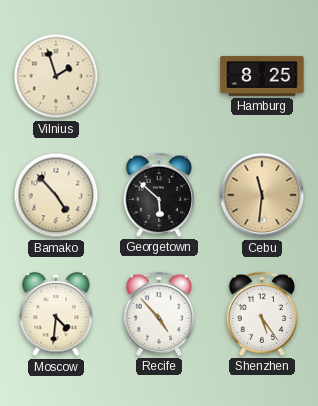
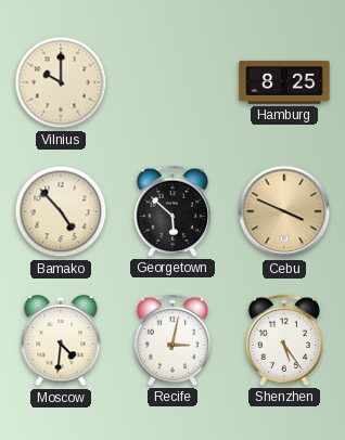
Vilnius: 1:57 -> 10:00
Cebu: 11:31 -> 3:49
Recife: 4:53 -> 3:02
